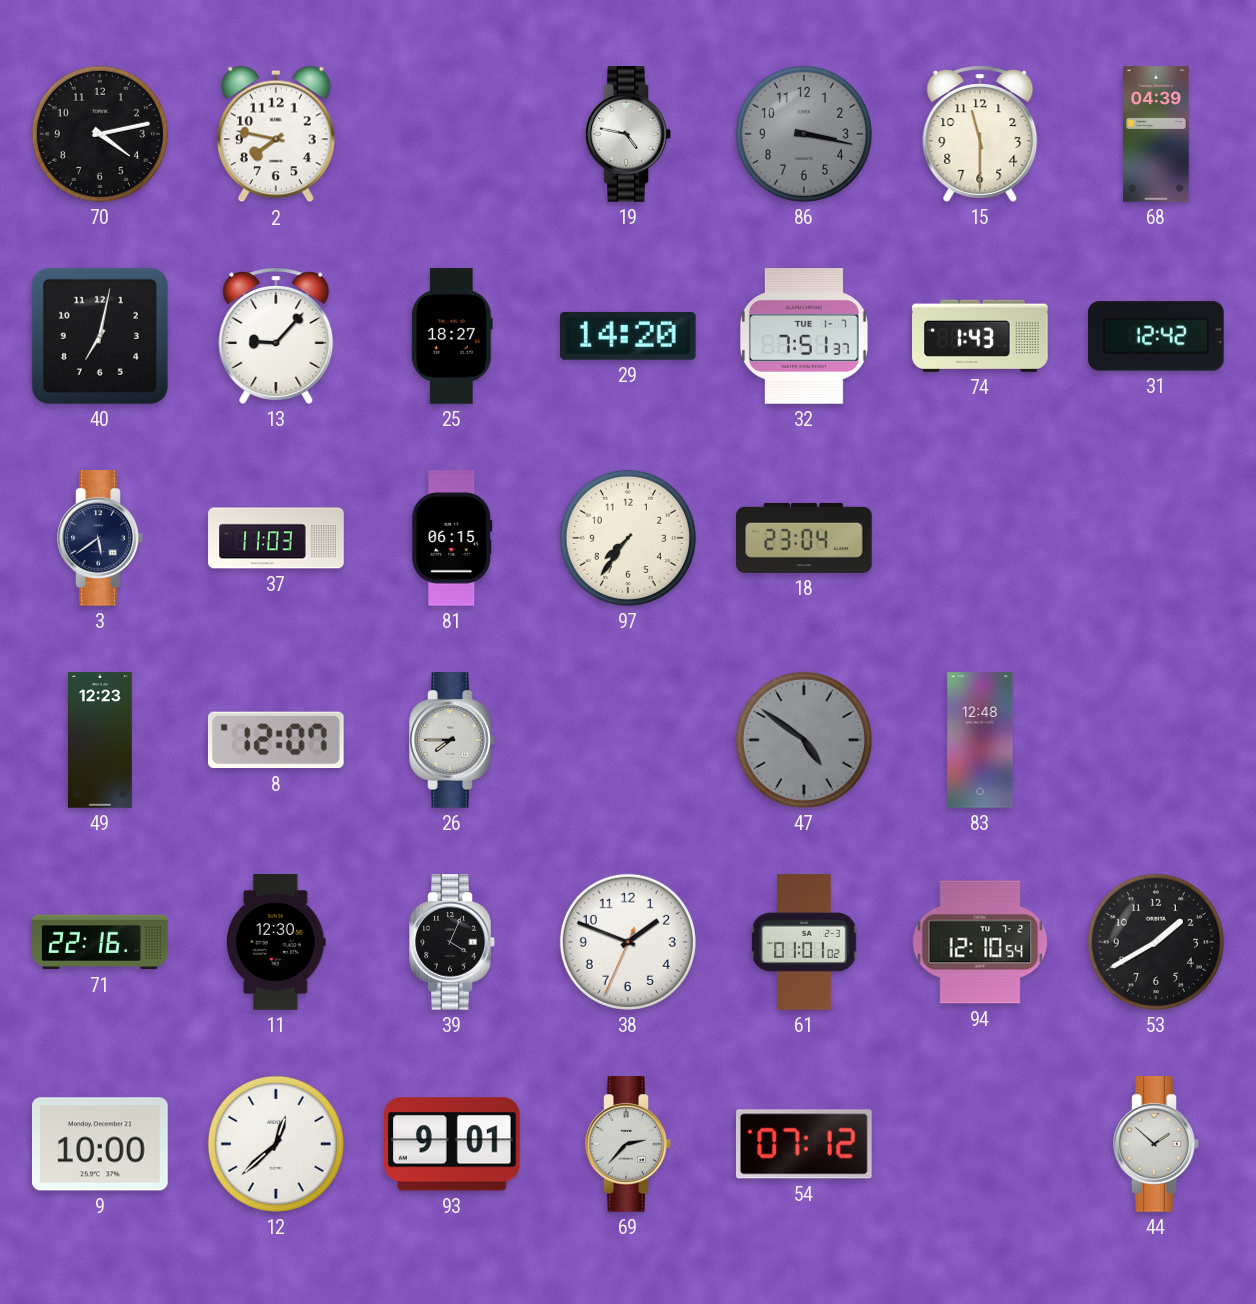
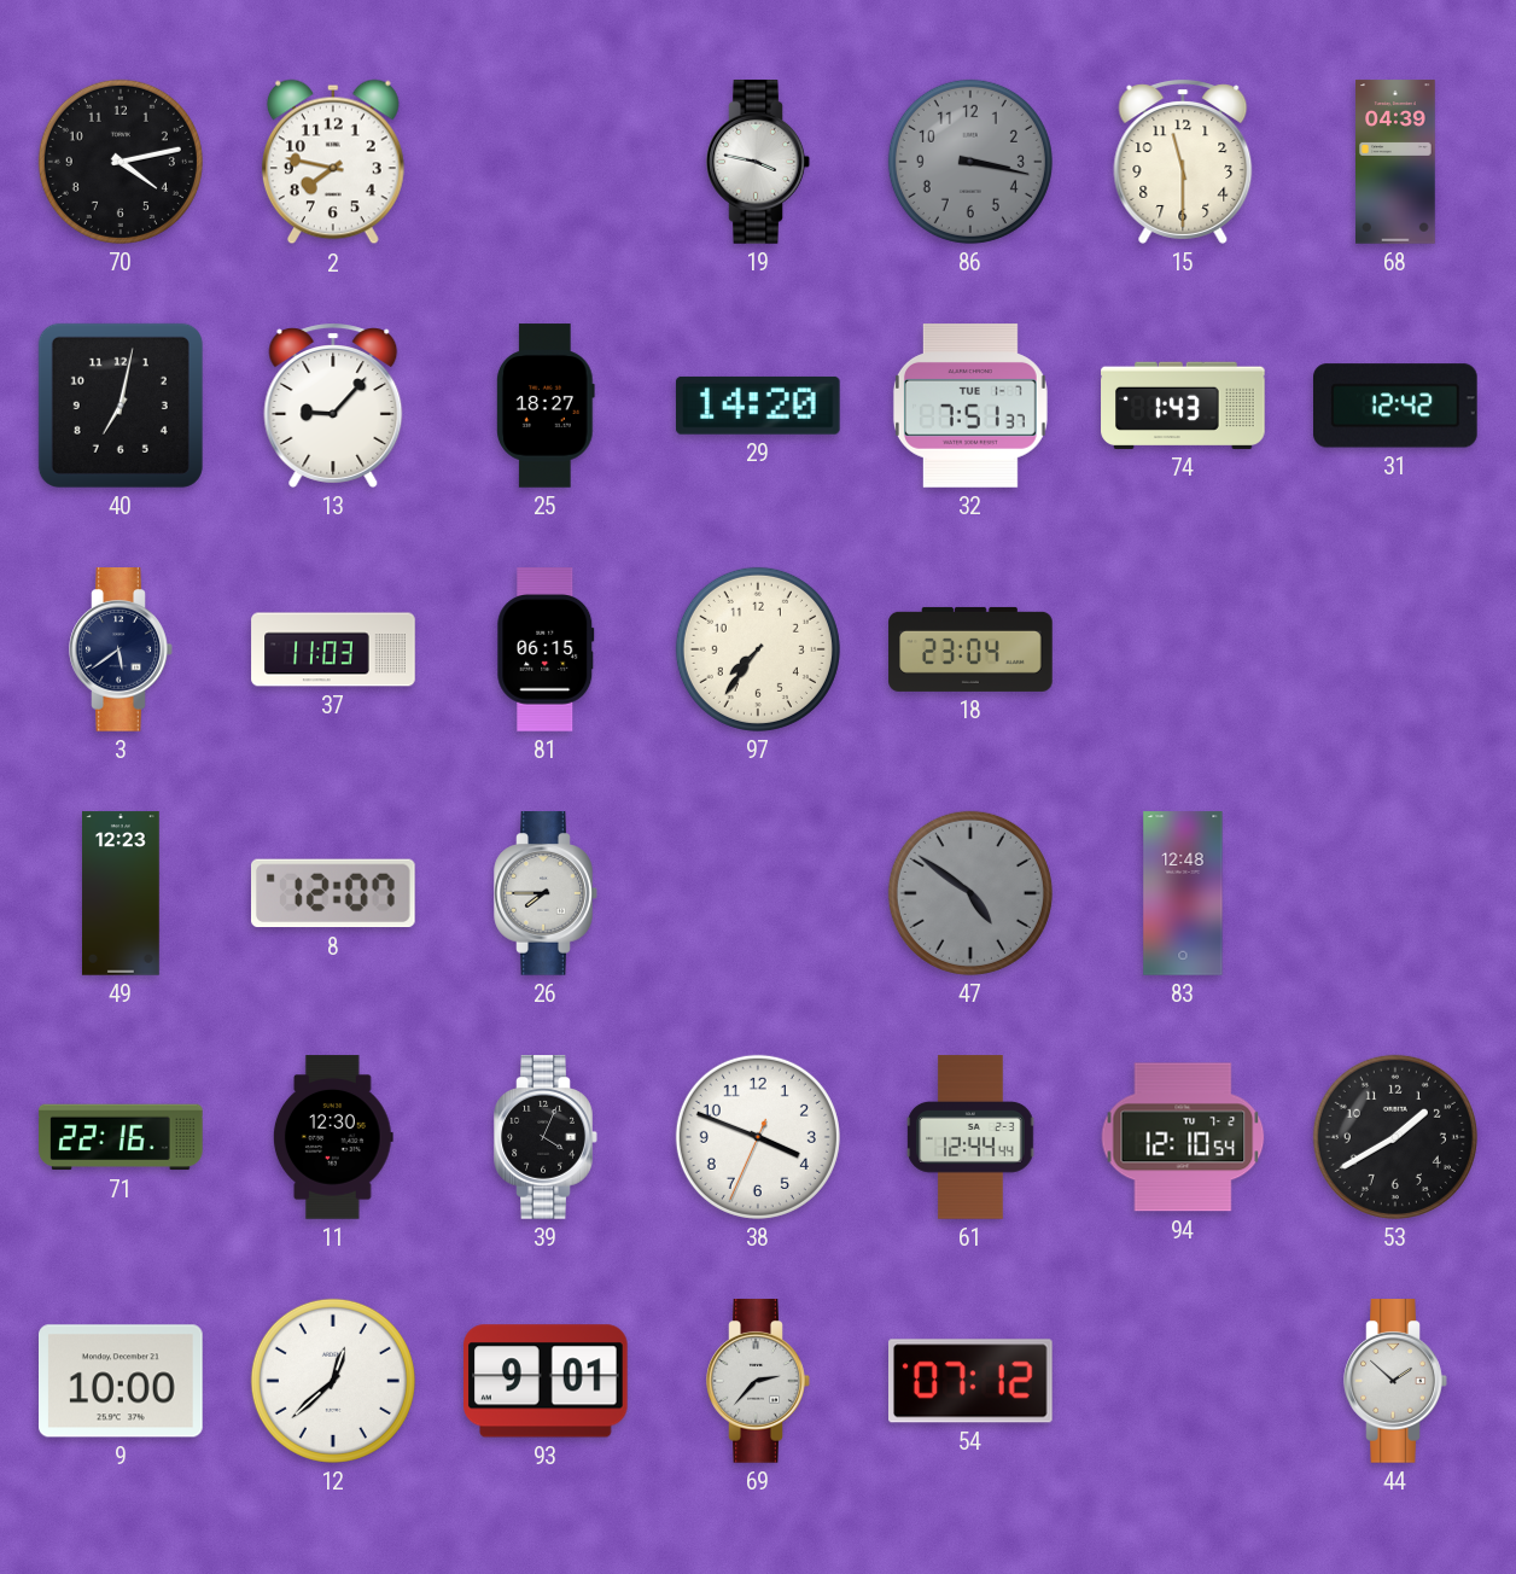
19: 4:47 -> 3:47
38: 1:48 -> 3:48
61: 01:01 -> 12:44
